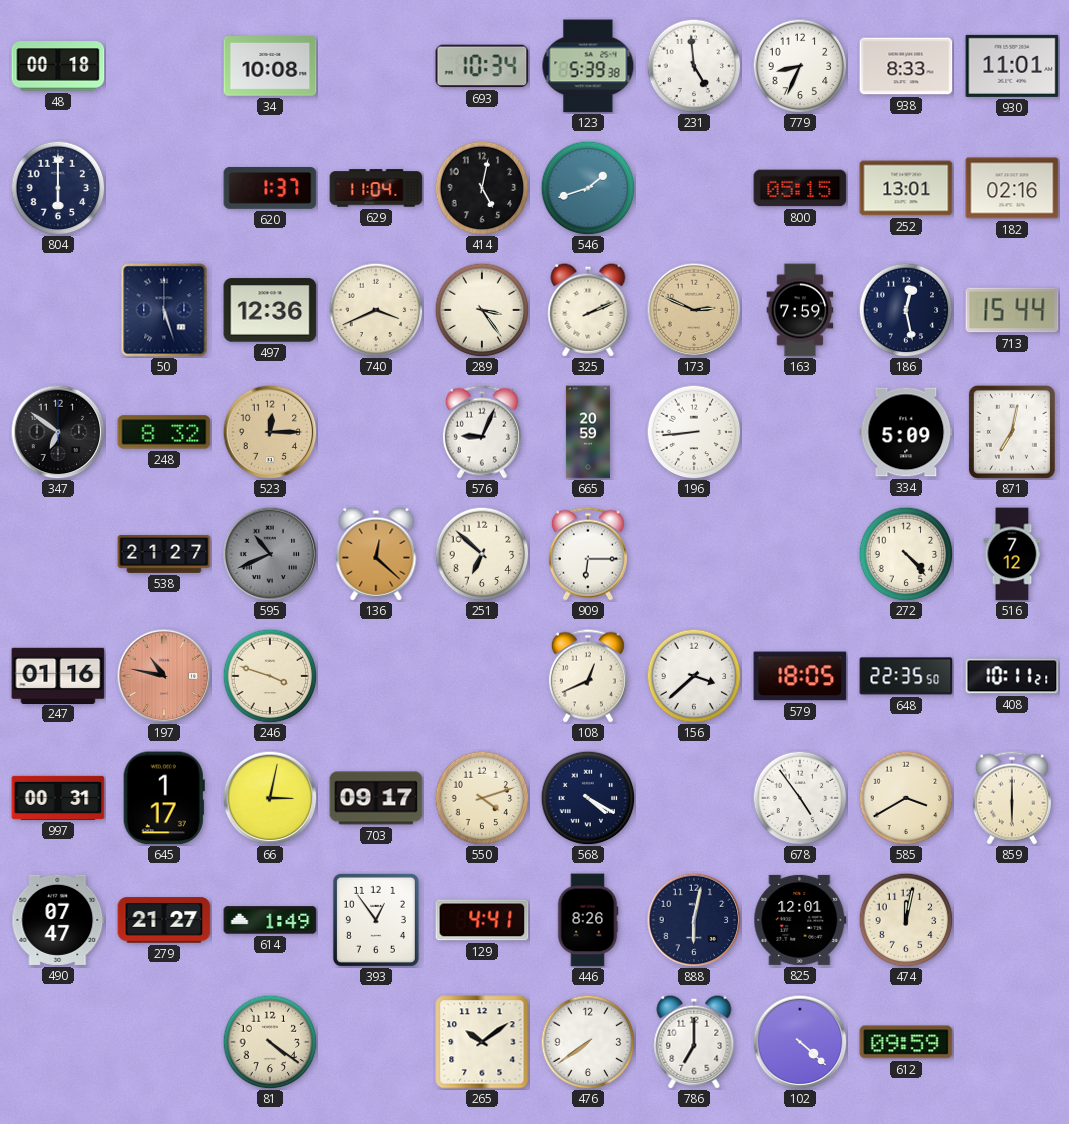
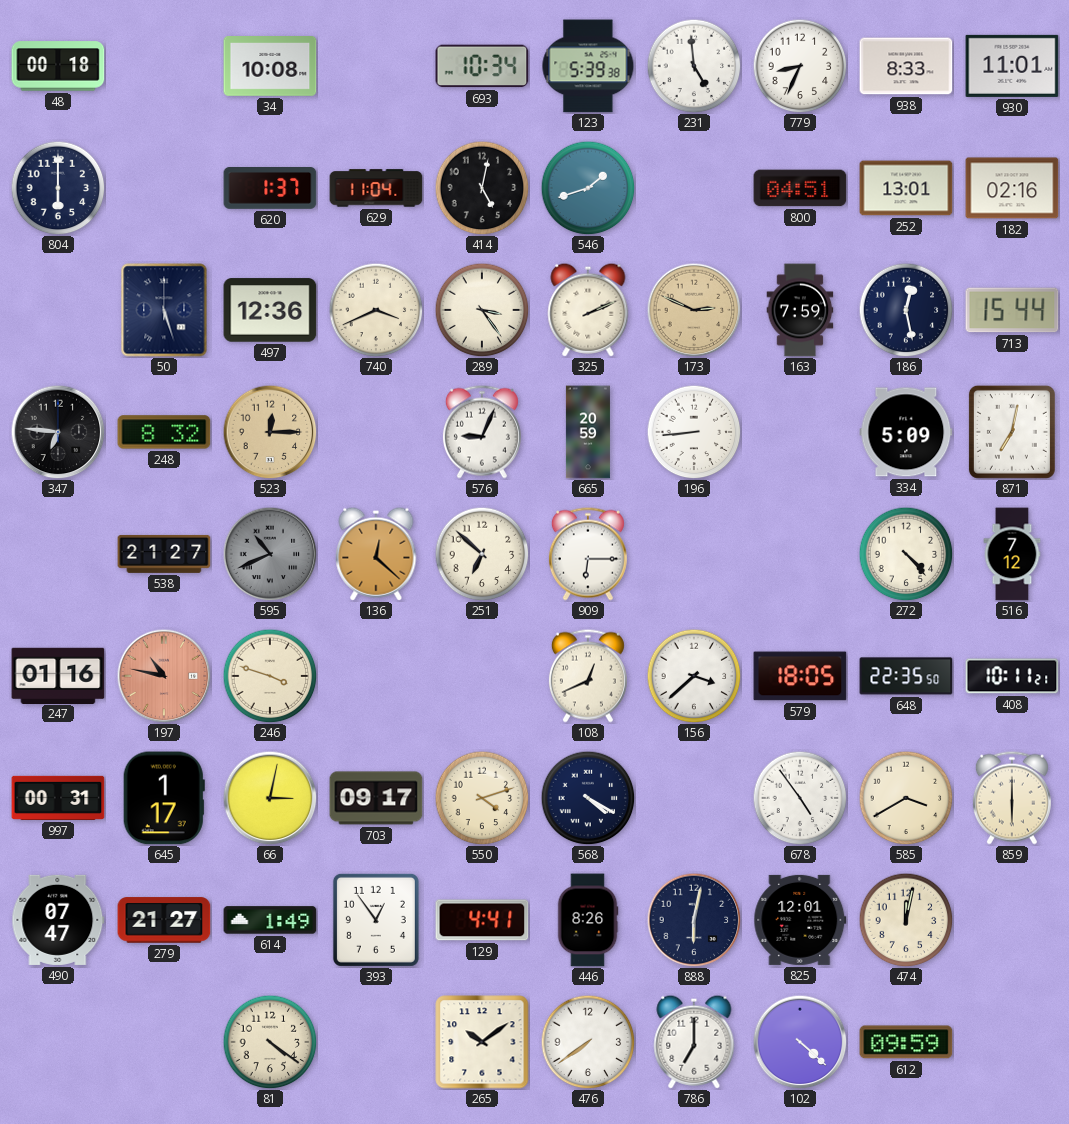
800: 05:15 -> 04:51
347: 6:51 -> 6:46
